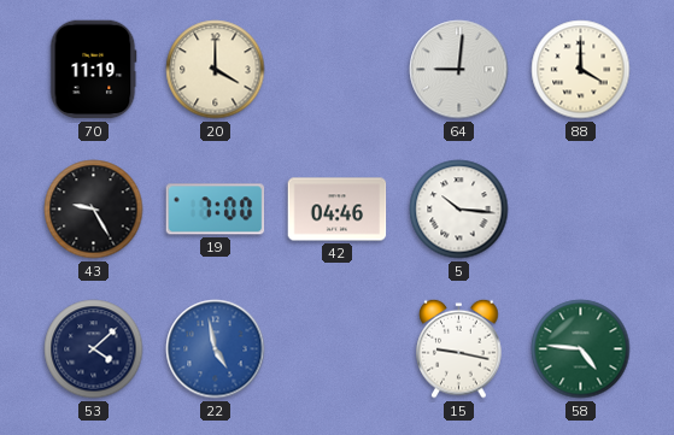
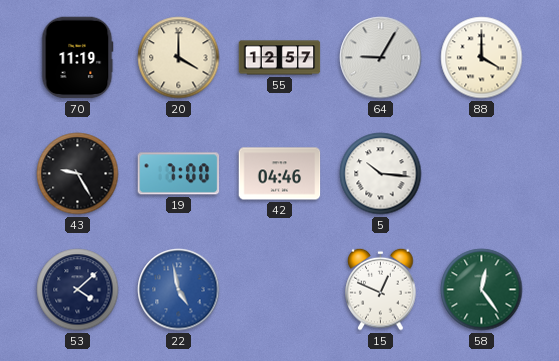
55: none -> 12:57
64: 9:01 -> 9:05
15: 9:17 -> 12:49
58: 4:46 -> 12:24
